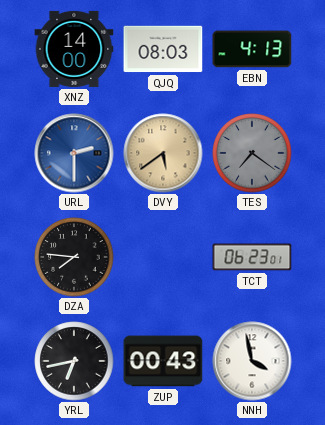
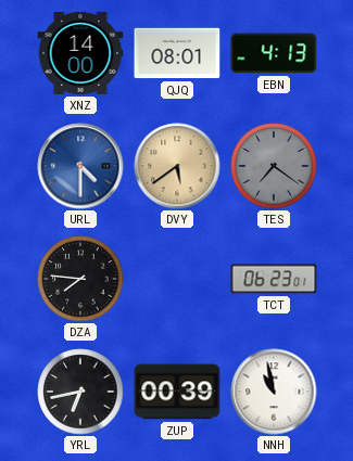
QJQ: 08:03 -> 08:01
URL: 2:30 -> 4:30
ZUP: 00:43 -> 00:39
NNH: 3:58 -> 10:58
